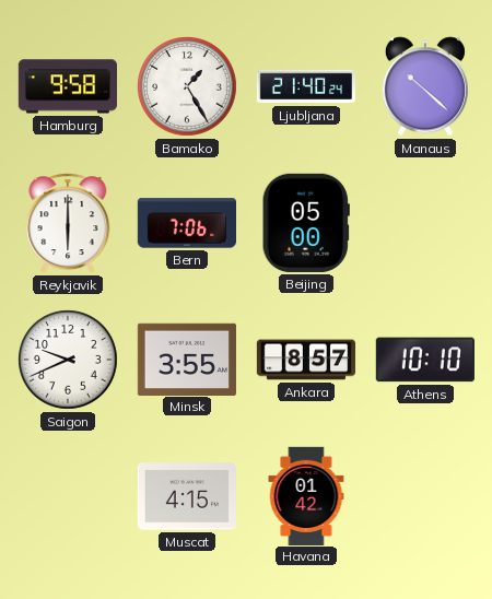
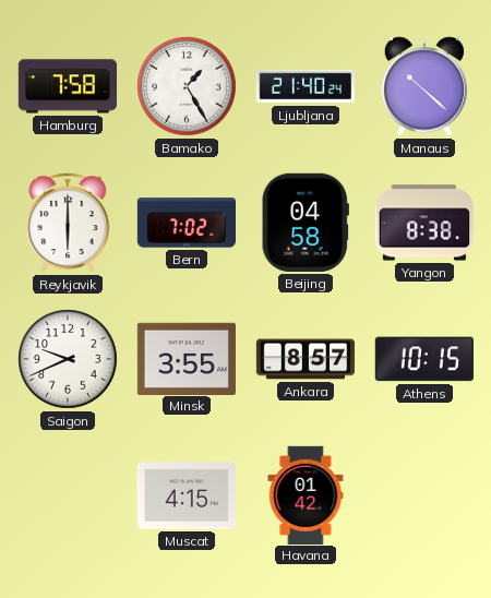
Hamburg: 9:58 -> 7:58
Bern: 7:06 -> 7:02
Beijing: 05:00 -> 04:58
Yangon: none -> 8:38
Athens: 10:10 -> 10:15
